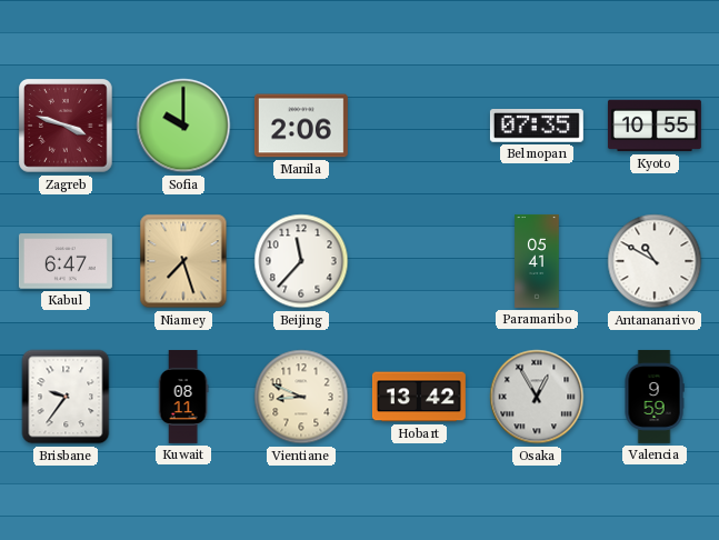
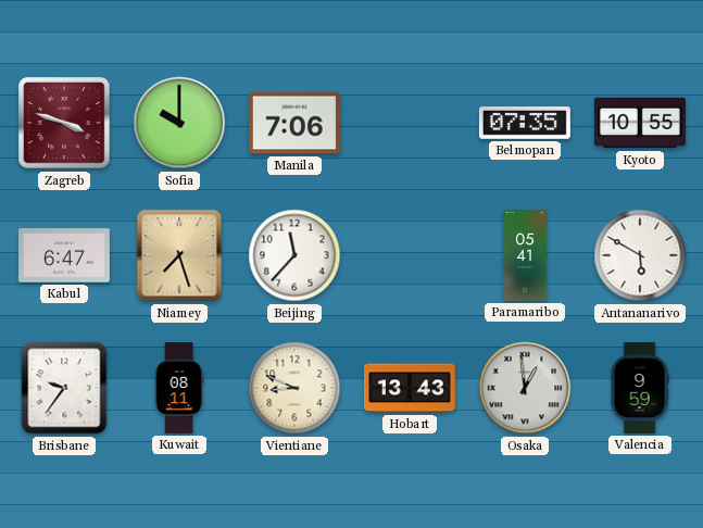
Manila: 2:06 -> 7:06
Antananarivo: 10:50 -> 5:50
Hobart: 13:42 -> 13:43
Osaka: 12:55 -> 12:59
